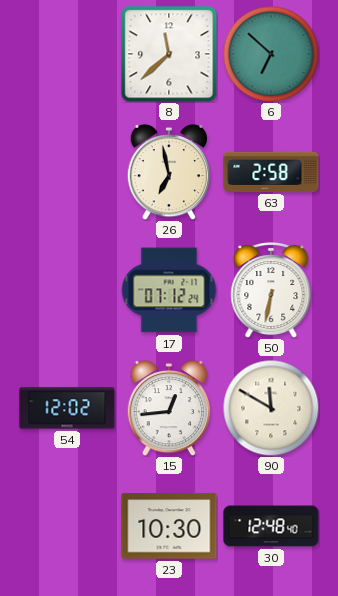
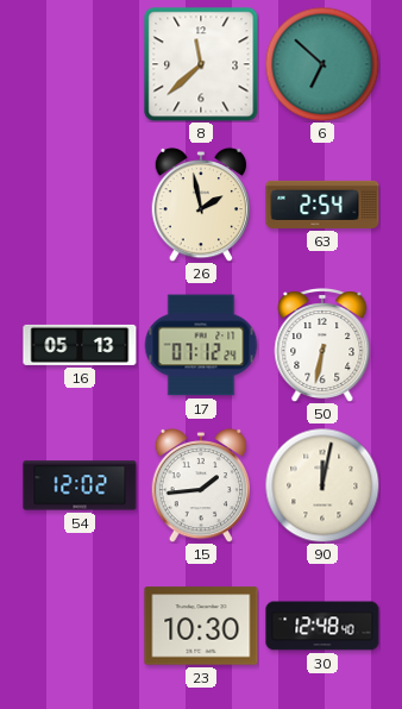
26: 6:58 -> 1:58
63: 2:58 -> 2:54
16: none -> 05:13
15: 12:44 -> 1:44
90: 11:50 -> 12:02
